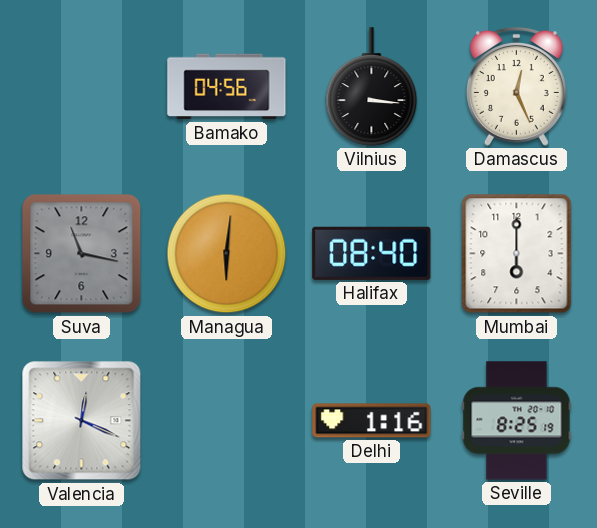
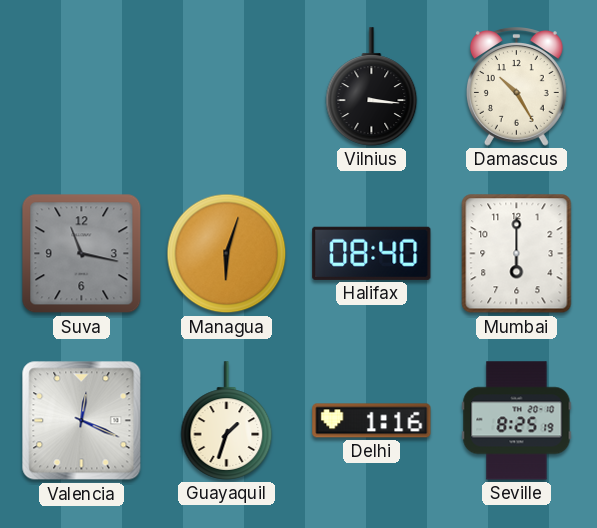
Bamako: 04:56 -> none
Damascus: 12:26 -> 10:25
Managua: 6:01 -> 6:03
Guayaquil: none -> 1:33
